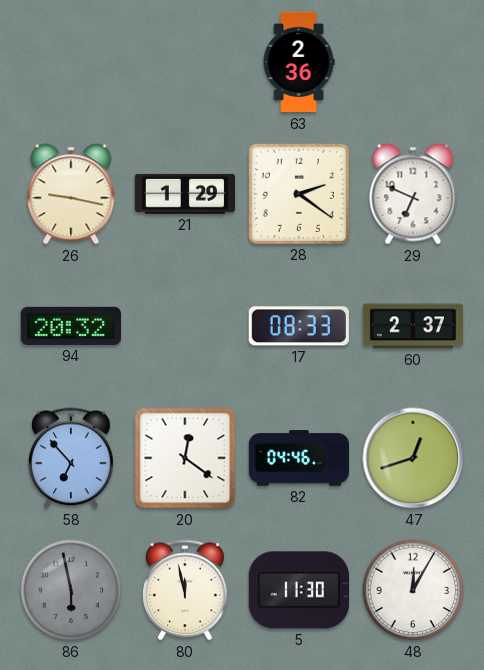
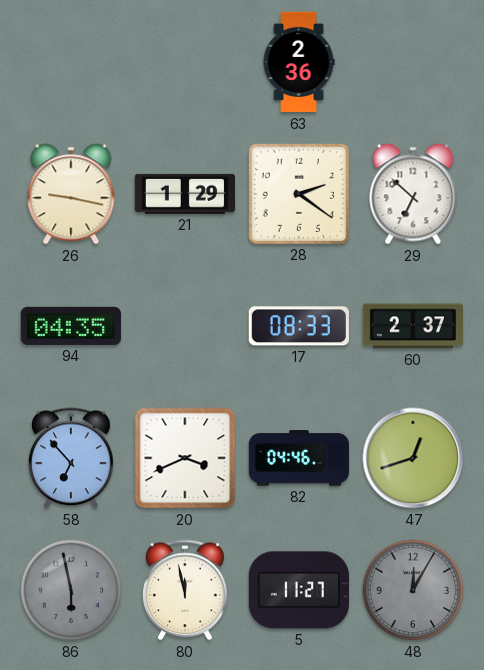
29: 6:49 -> 6:52
94: 20:32 -> 04:35
20: 12:21 -> 3:41
5: 11:30 -> 11:27
48 dial: white -> grey
